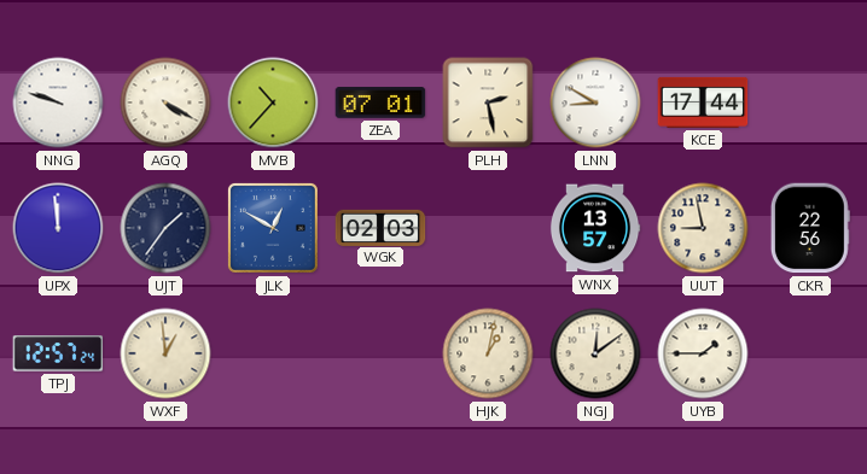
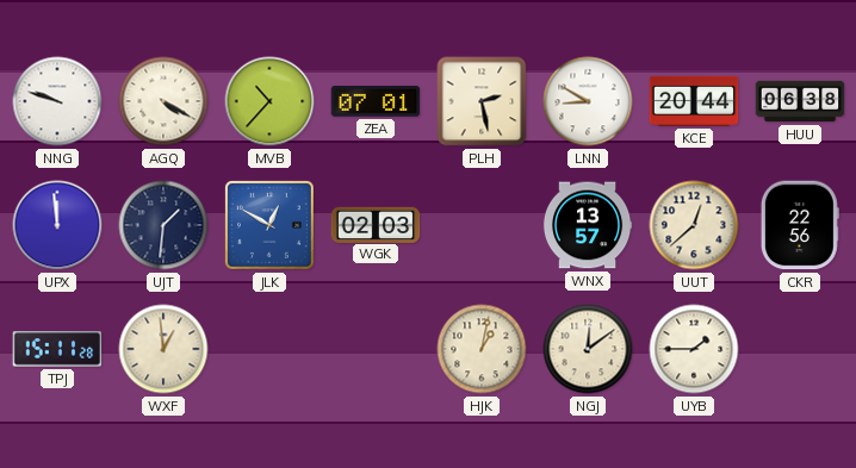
KCE: 17:44 -> 20:44
HUU: none -> 06:38
UJT: 1:36 -> 1:31
UUT: 8:58 -> 12:38
TPJ: 12:57 -> 15:11
